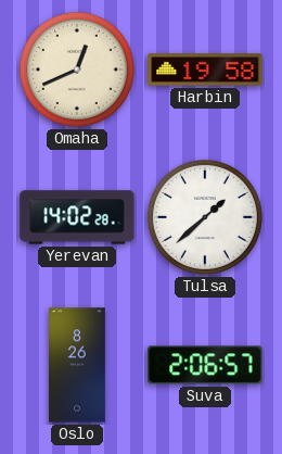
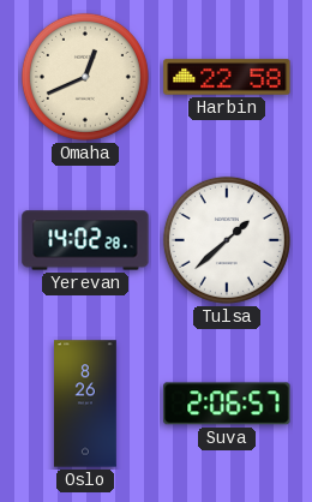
Harbin: 19:58 -> 22:58
